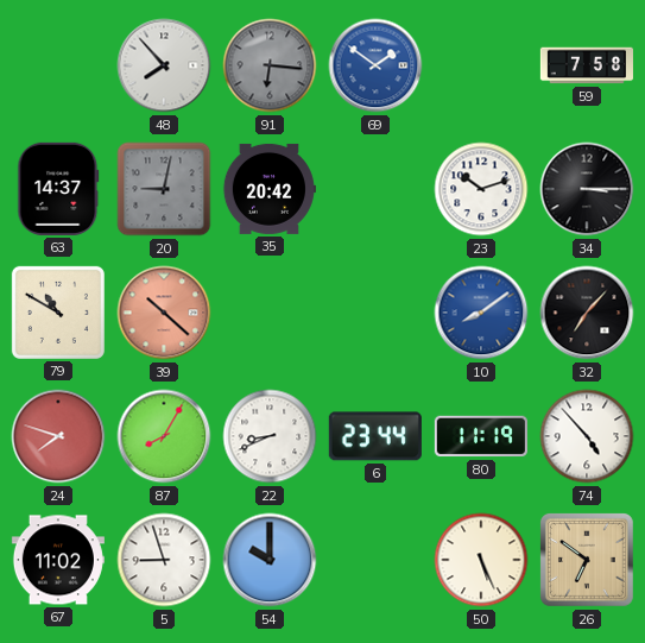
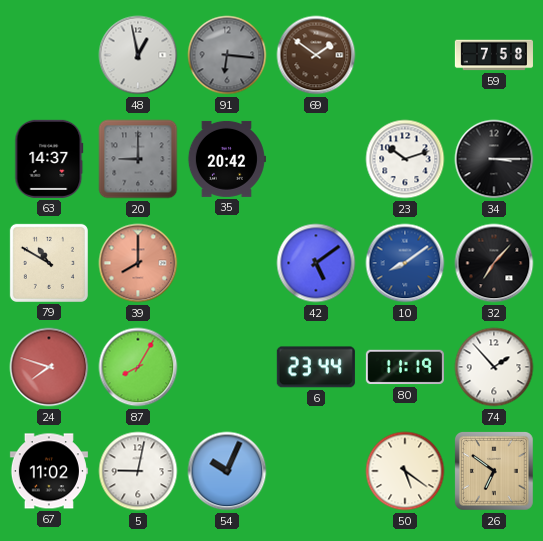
48: 7:53 -> 12:58
69 dial: blue -> brown
20: 9:02 -> 9:00
39: 10:22 -> 8:00
42: none -> 5:09
22: 8:41 -> none
74: 4:53 -> 1:53
5: 8:57 -> 9:02
54: 10:00 -> 10:04
50: 5:26 -> 5:21
